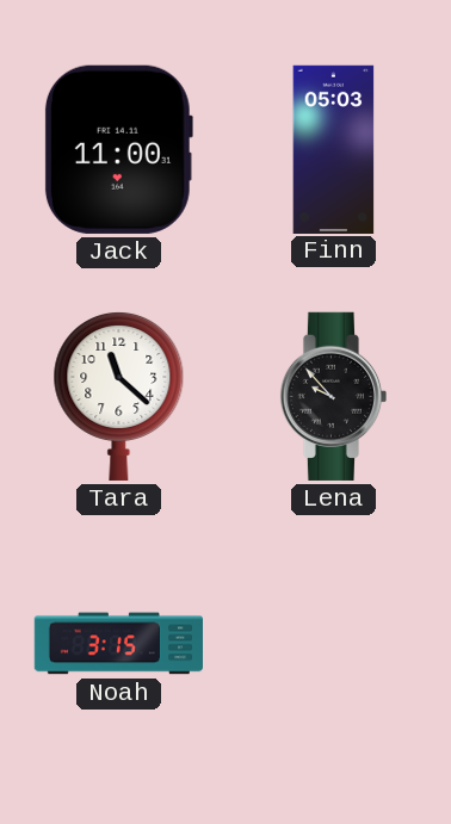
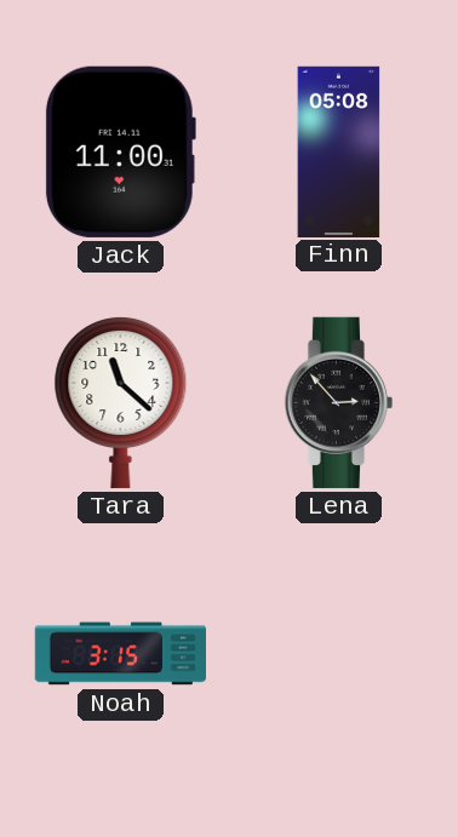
Finn: 05:03 -> 05:08
Lena: 9:53 -> 2:53
